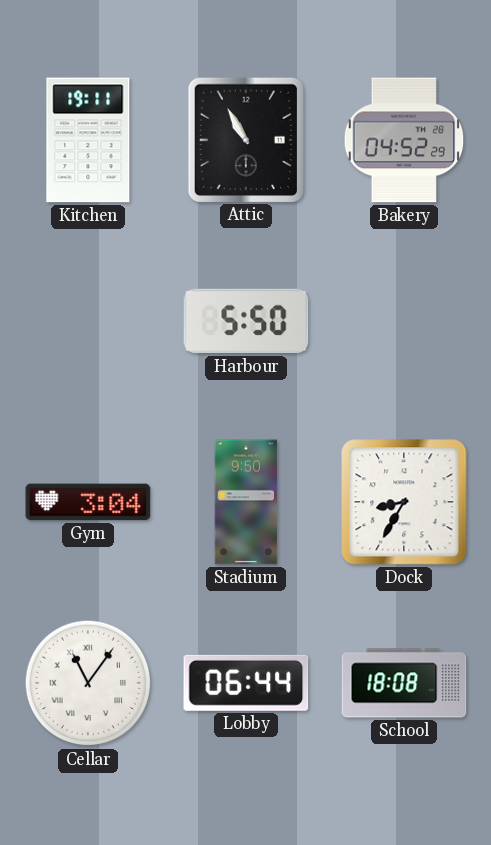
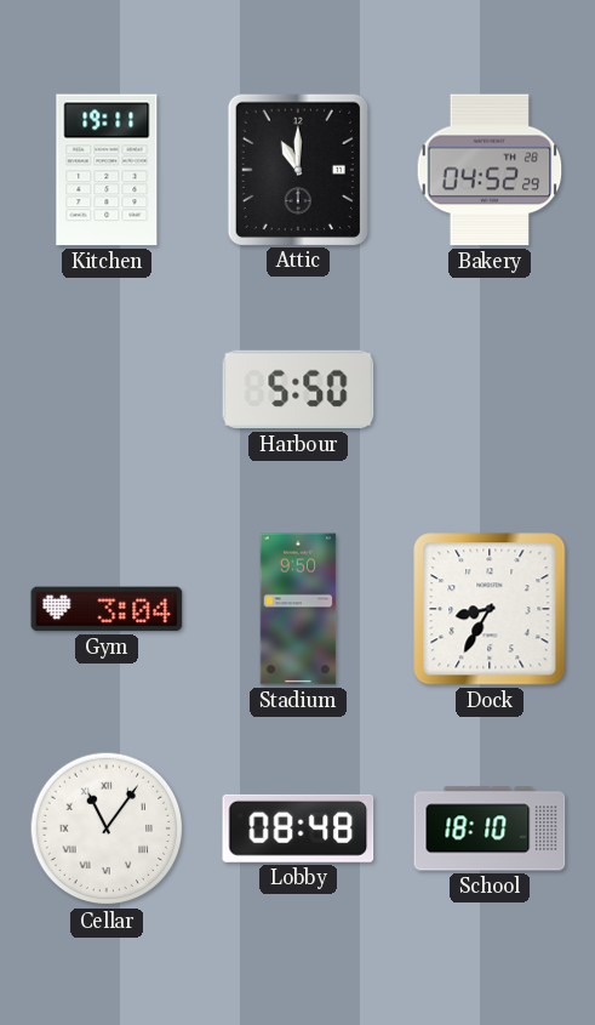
Attic: 10:55 -> 11:00
Lobby: 06:44 -> 08:48
School: 18:08 -> 18:10
